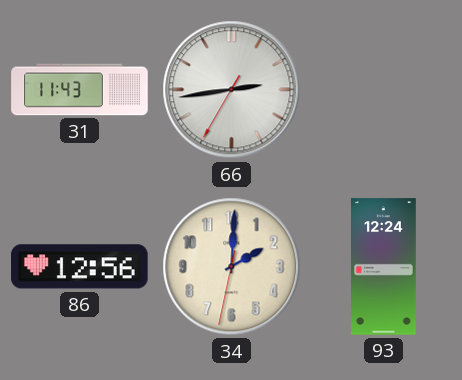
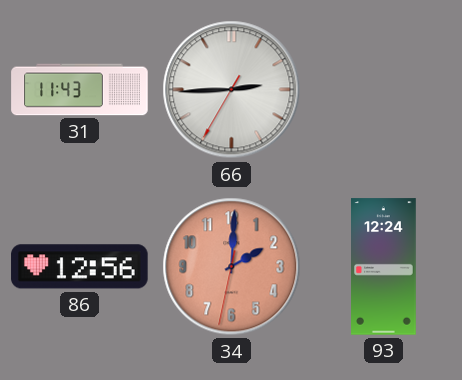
66: 2:43 -> 2:44
34 dial: cream -> salmon
